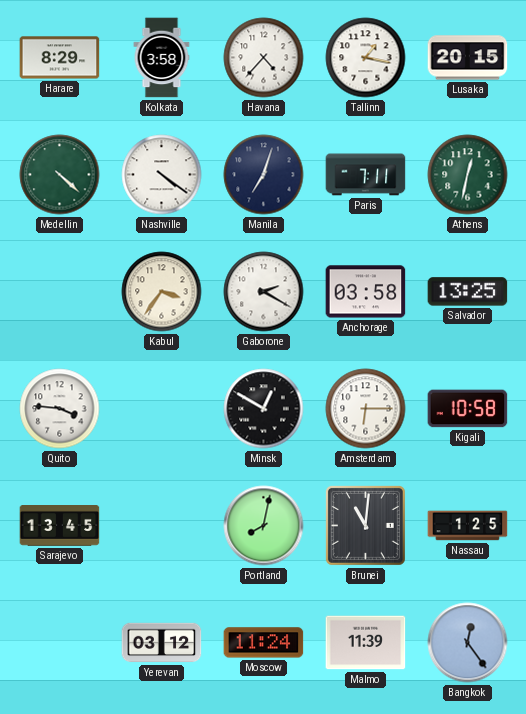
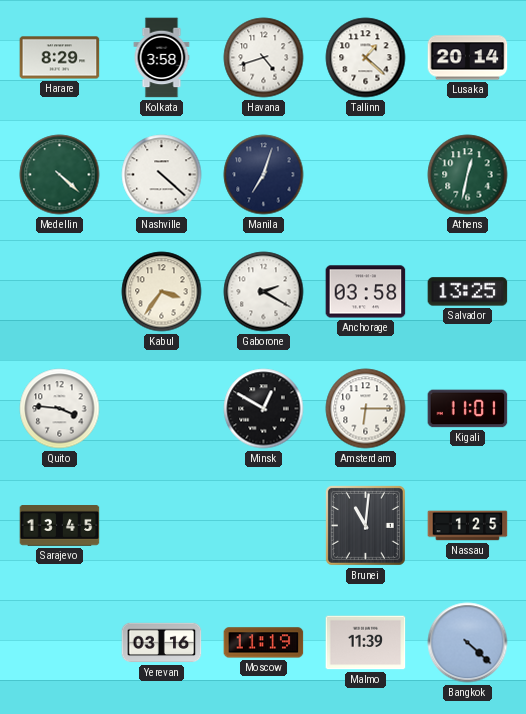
Havana: 4:37 -> 4:42
Tallinn: 1:17 -> 1:22
Lusaka: 20:15 -> 20:14
Nashville: 4:21 -> 4:22
Paris: 7:11 -> none
Kigali: 10:58 -> 11:01
Portland: 8:02 -> none
Yerevan: 03:12 -> 03:16
Moscow: 11:24 -> 11:19
Bangkok: 12:24 -> 4:22
